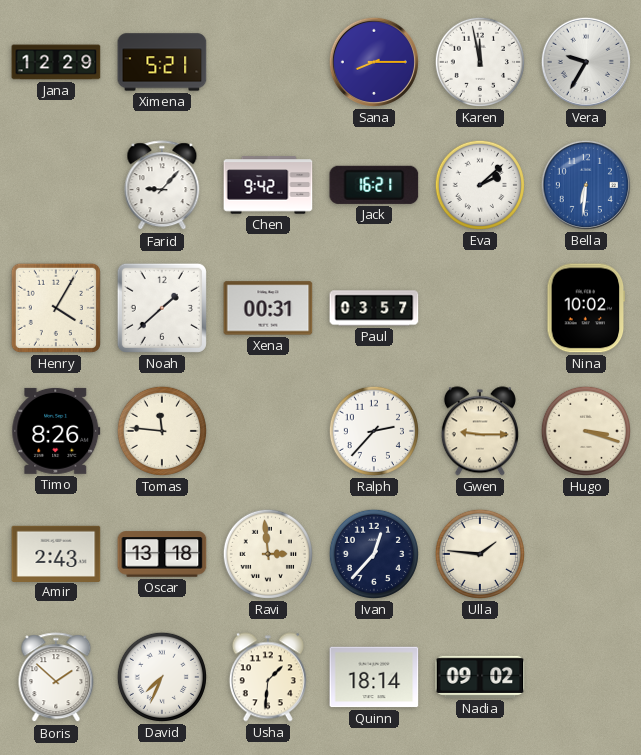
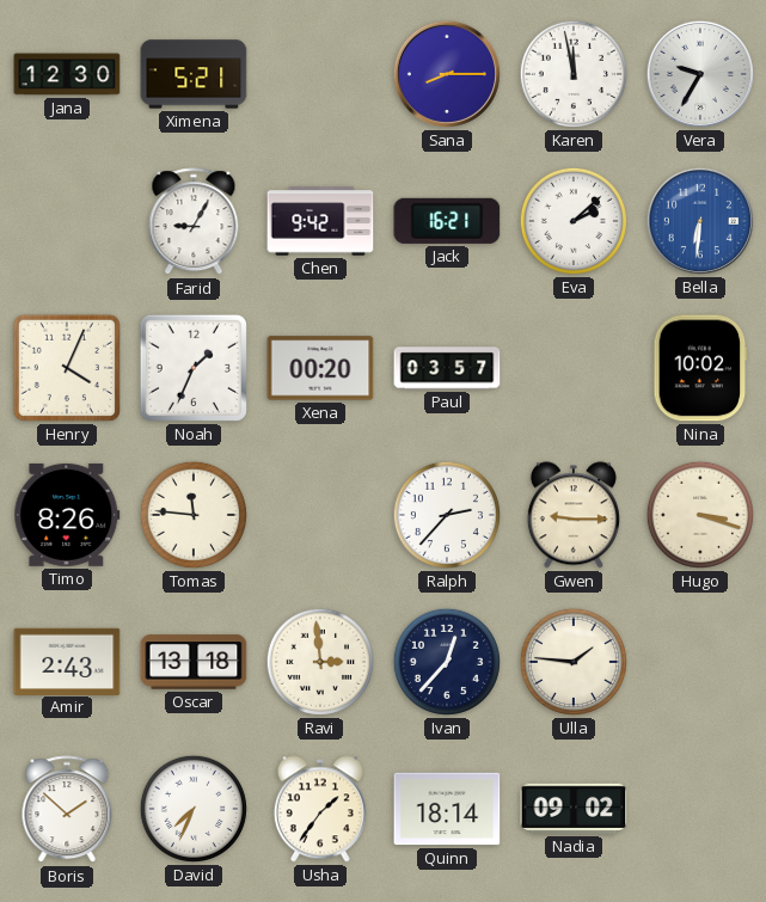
Jana: 12:29 -> 12:30
Farid: 9:07 -> 9:05
Henry: 4:05 -> 4:04
Noah: 1:38 -> 1:34
Xena: 00:31 -> 00:20
Usha: 1:31 -> 1:36
